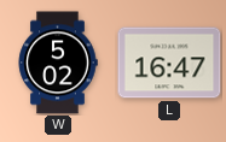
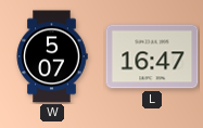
W: 5:02 -> 5:07
